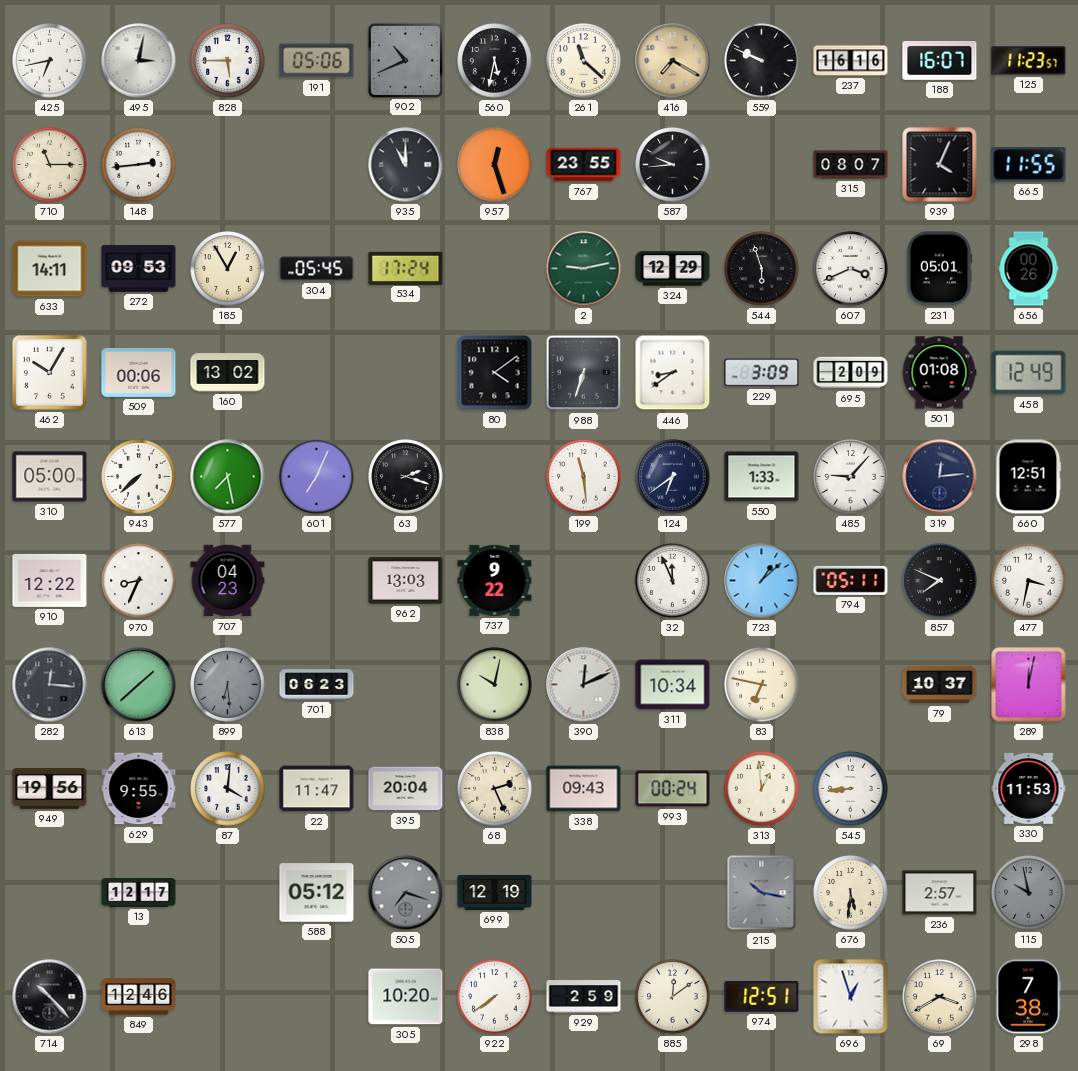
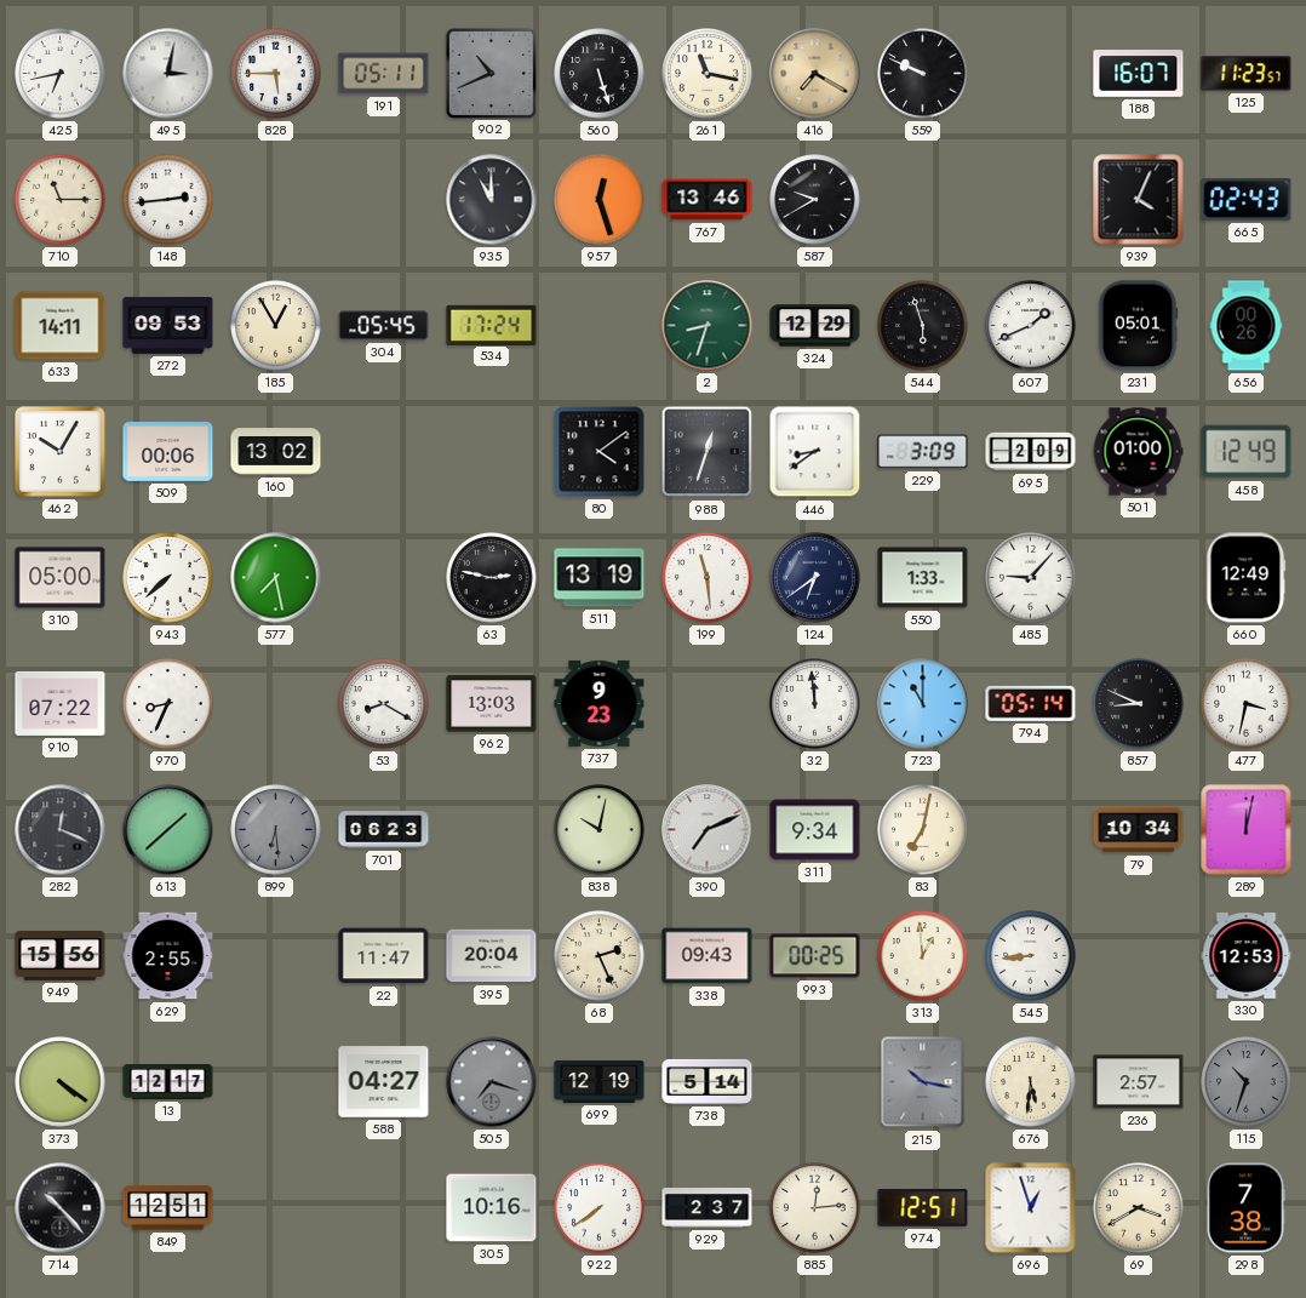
191: 05:06 -> 05:11
560: 5:32 -> 5:27
261: 11:22 -> 11:17
237: 16:16 -> none
767: 23:55 -> 13:46
587: 9:44 -> 9:40
315: 08:07 -> none
665: 11:55 -> 02:43
2: 9:13 -> 8:33
607: 3:41 -> 1:41
988: 6:33 -> 12:33
501: 01:08 -> 01:00
601: 7:04 -> none
63: 2:18 -> 2:47
511: none -> 13:19
319: 12:14 -> none
660: 12:51 -> 12:49
910: 12:22 -> 07:22
707: 04:23 -> none
53: none -> 8:20
737: 9:22 -> 9:23
32: 11:56 -> 11:59
723: 1:08 -> 11:00
794: 05:11 -> 05:14
857: 7:49 -> 8:49
282: 12:16 -> 12:19
390: 12:11 -> 7:11
311: 10:34 -> 9:34
83: 6:47 -> 7:02
79: 10:37 -> 10:34
949: 19:56 -> 15:56
629: 9:55 -> 2:55
87: 4:01 -> none
993: 00:24 -> 00:25
330: 11:53 -> 12:53
373: none -> 4:21
588: 05:12 -> 04:27
738: none -> 5:14
115: 9:58 -> 10:33
849: 12:46 -> 12:51
305: 10:20 -> 10:16
929: 2:59 -> 2:37
885: 12:09 -> 12:14
